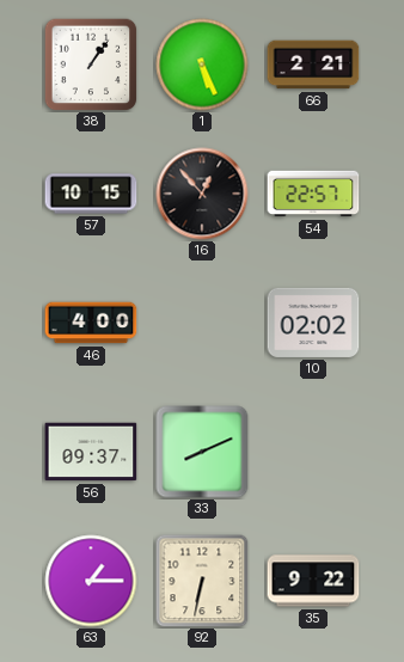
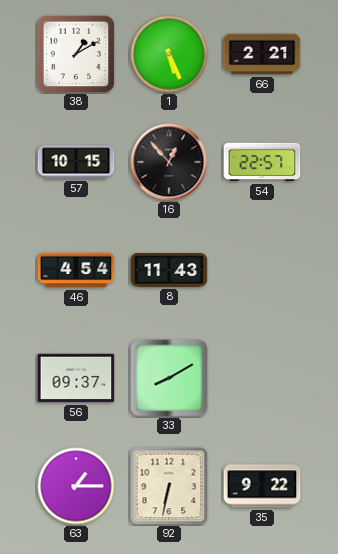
38: 1:06 -> 1:10
46: 4:00 -> 4:54
8: none -> 11:43
10: 02:02 -> none
33: 8:11 -> 8:10
